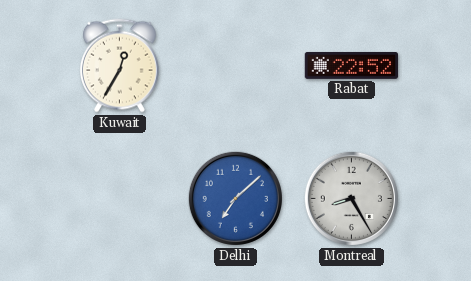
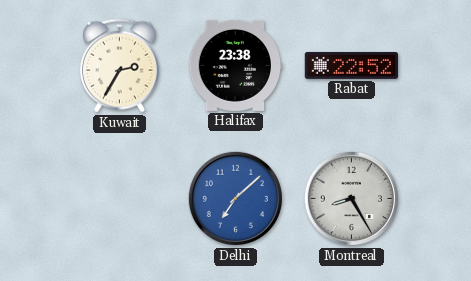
Kuwait: 12:35 -> 2:35
Halifax: none -> 23:38
